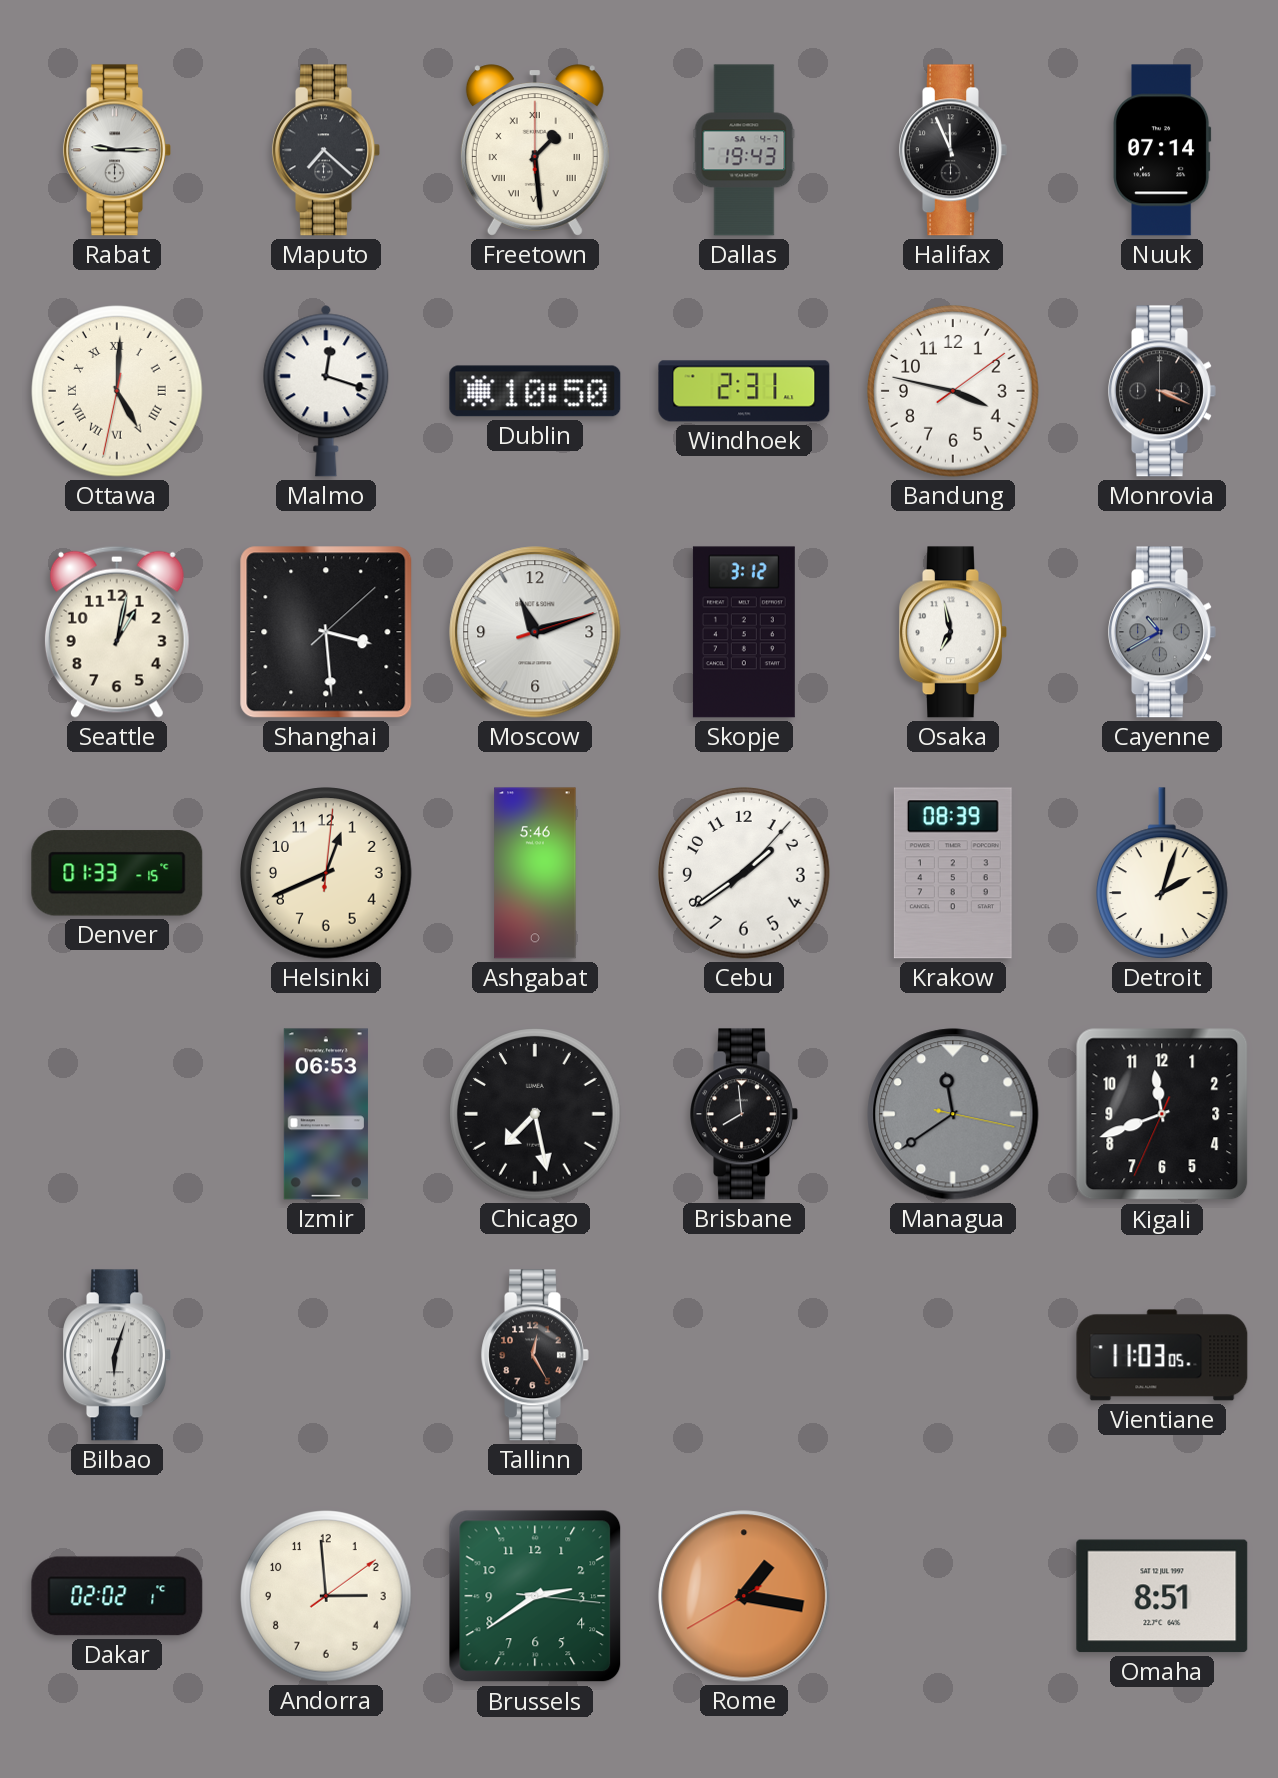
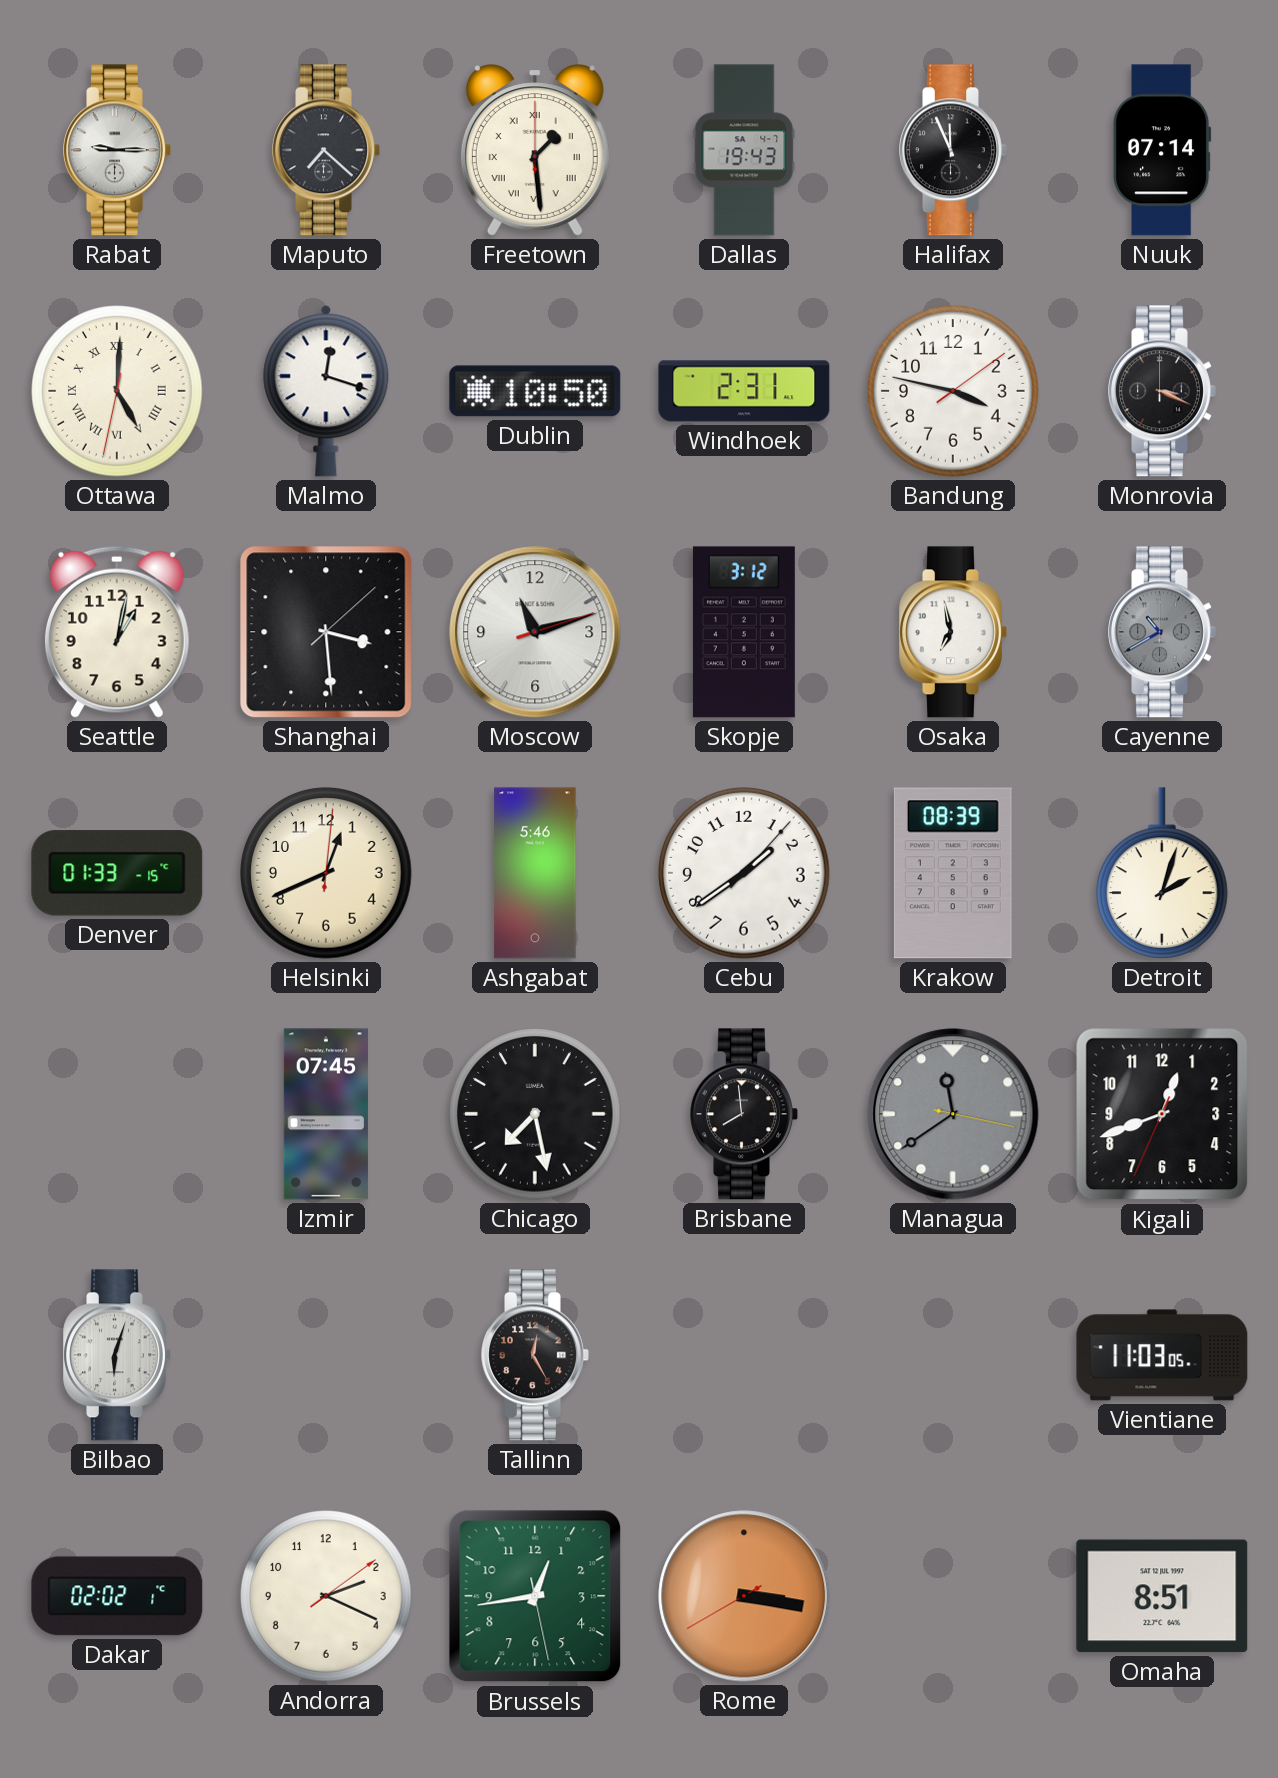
Izmir: 06:53 -> 07:45
Kigali: 11:41 -> 12:41
Andorra: 2:59 -> 2:19
Brussels: 2:39 -> 12:43
Rome: 1:16 -> 3:16
